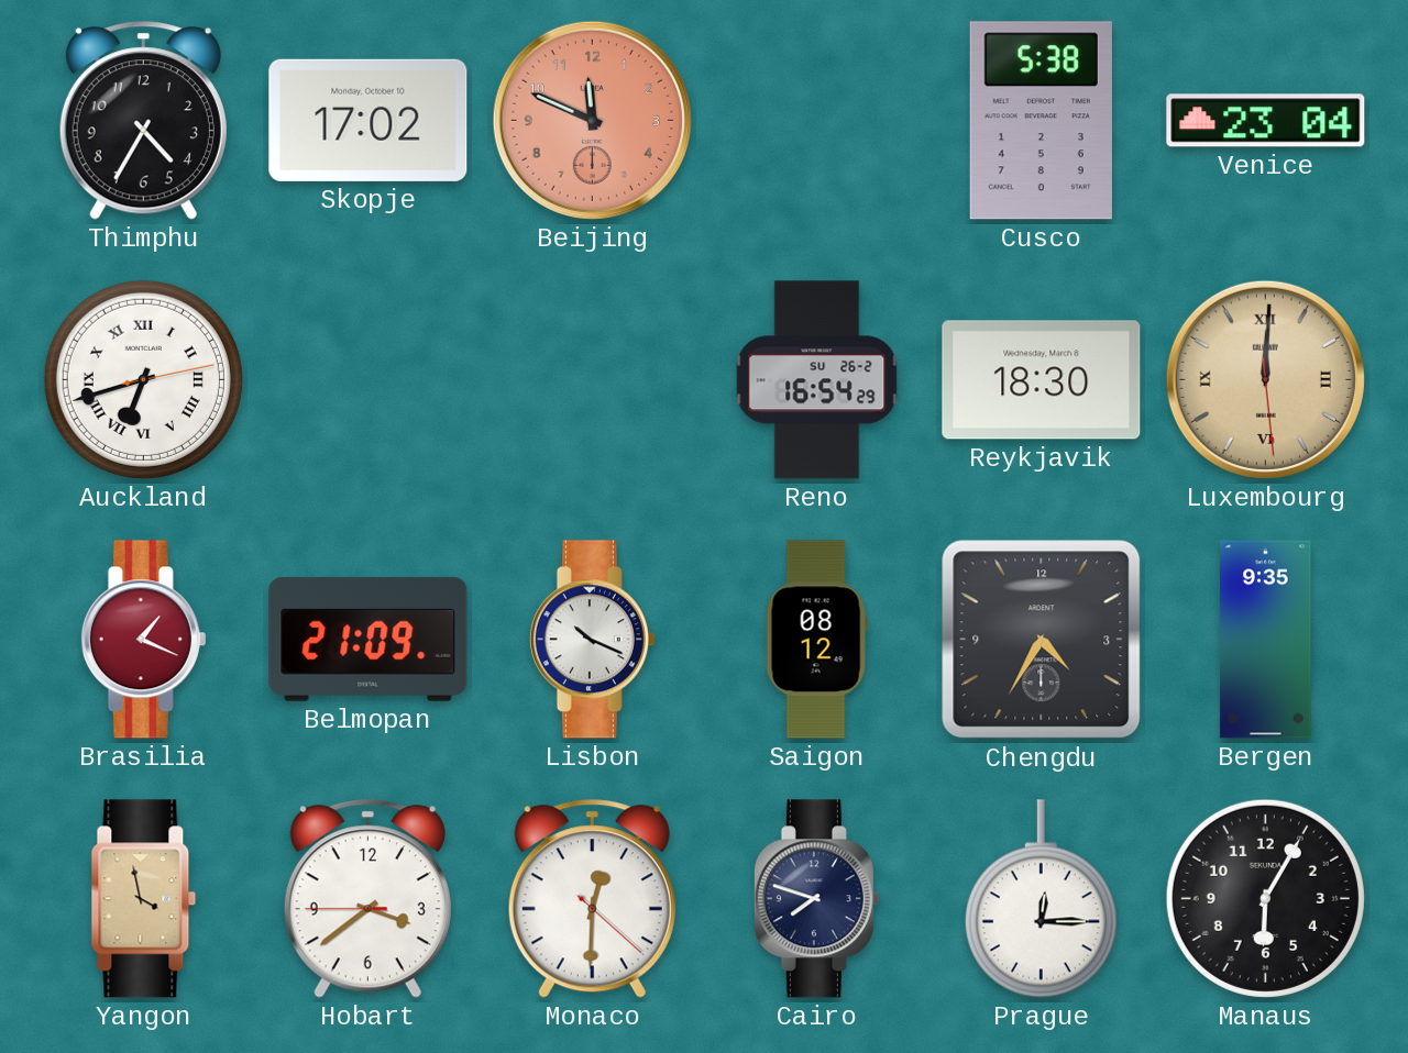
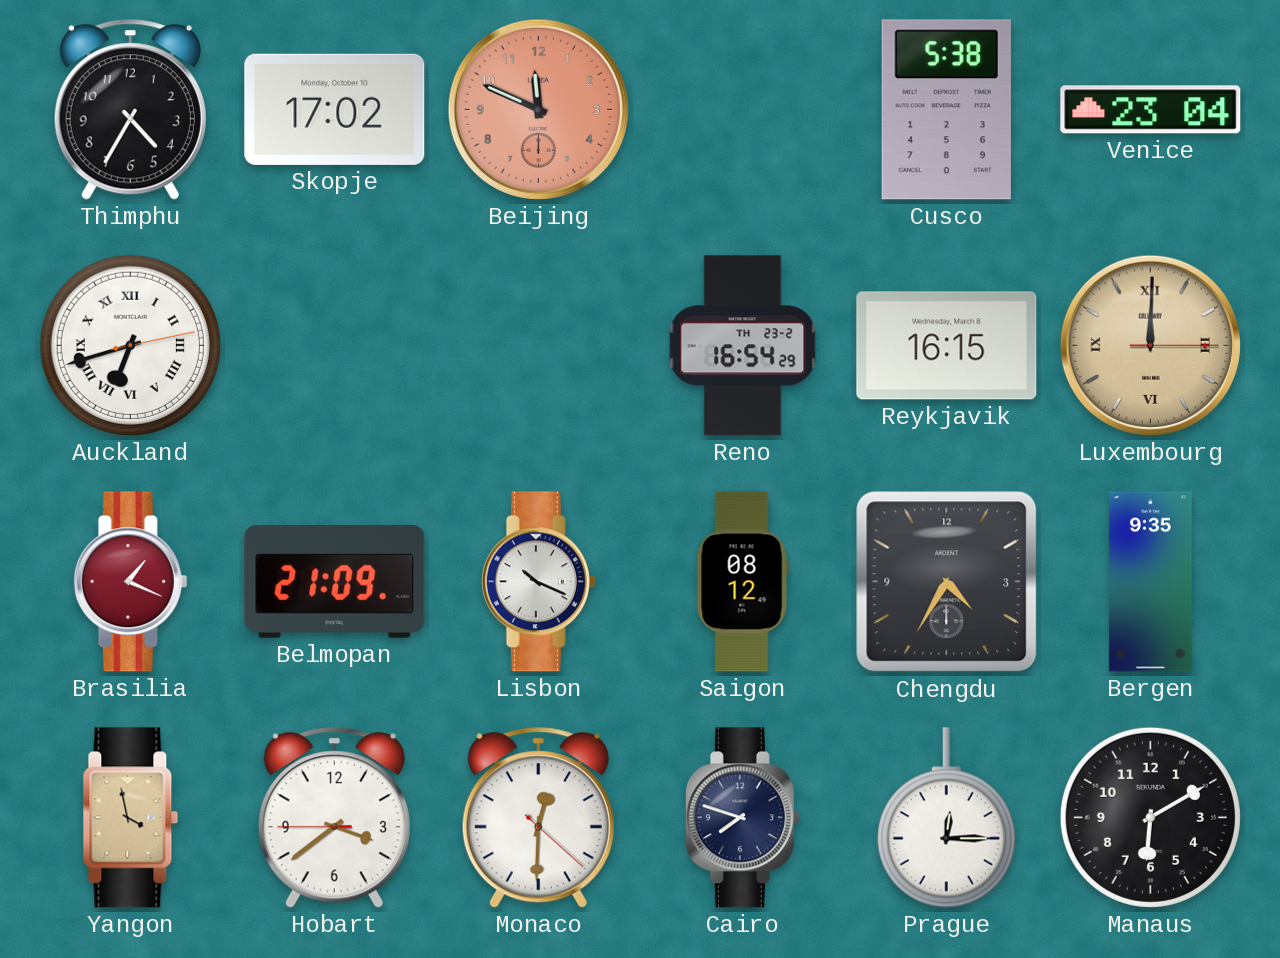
Reno date: SU 26-2 -> TH 23-2
Reykjavik: 18:30 -> 16:15
Luxembourg: 12:00:29 -> 12:00:15
Manaus: 6:05 -> 6:10
